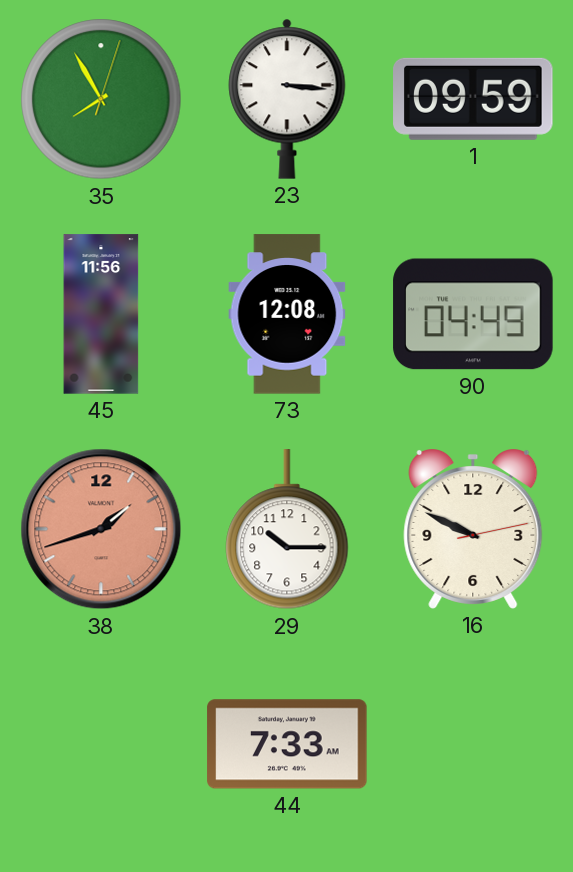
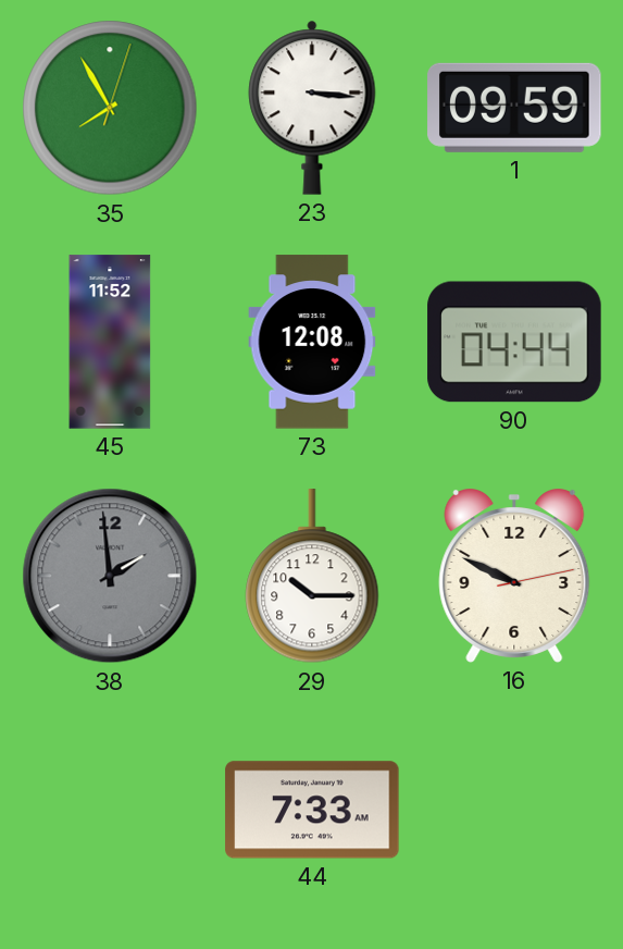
45: 11:56 -> 11:52
90: 04:49 -> 04:44
38: 1:42 -> 1:59
38 dial: salmon -> grey
